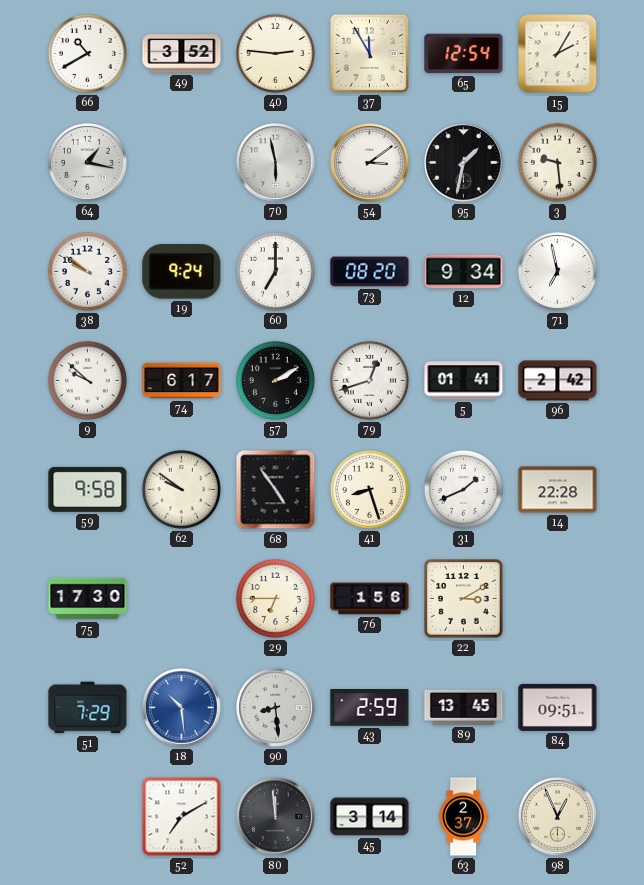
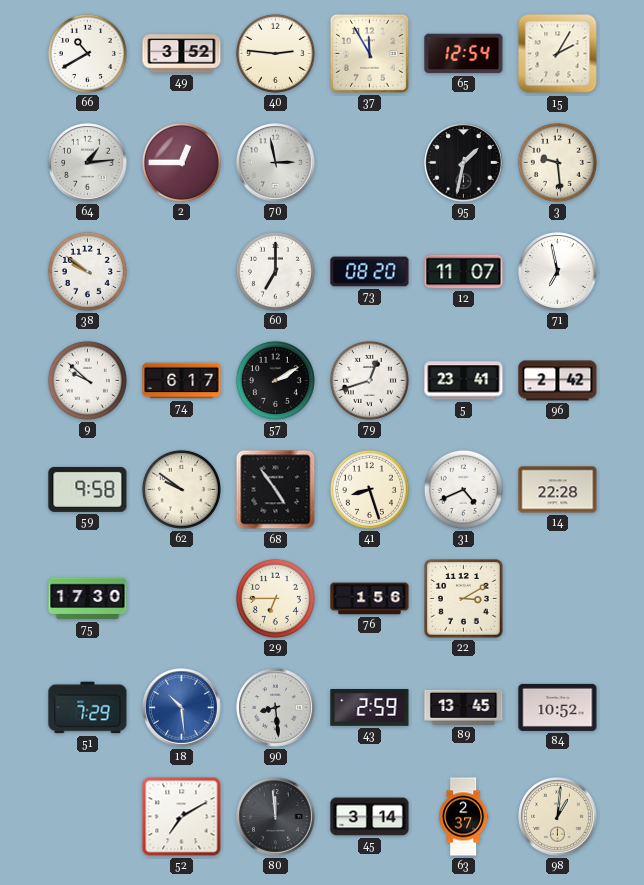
64: 1:17 -> 1:14
2: none -> 12:45
70: 5:58 -> 2:58
54: 3:09 -> none
19: 9:24 -> none
12: 9:34 -> 11:07
5: 01:41 -> 23:41
31: 1:41 -> 4:41
84: 09:51 -> 10:52
98: 12:56 -> 1:01
